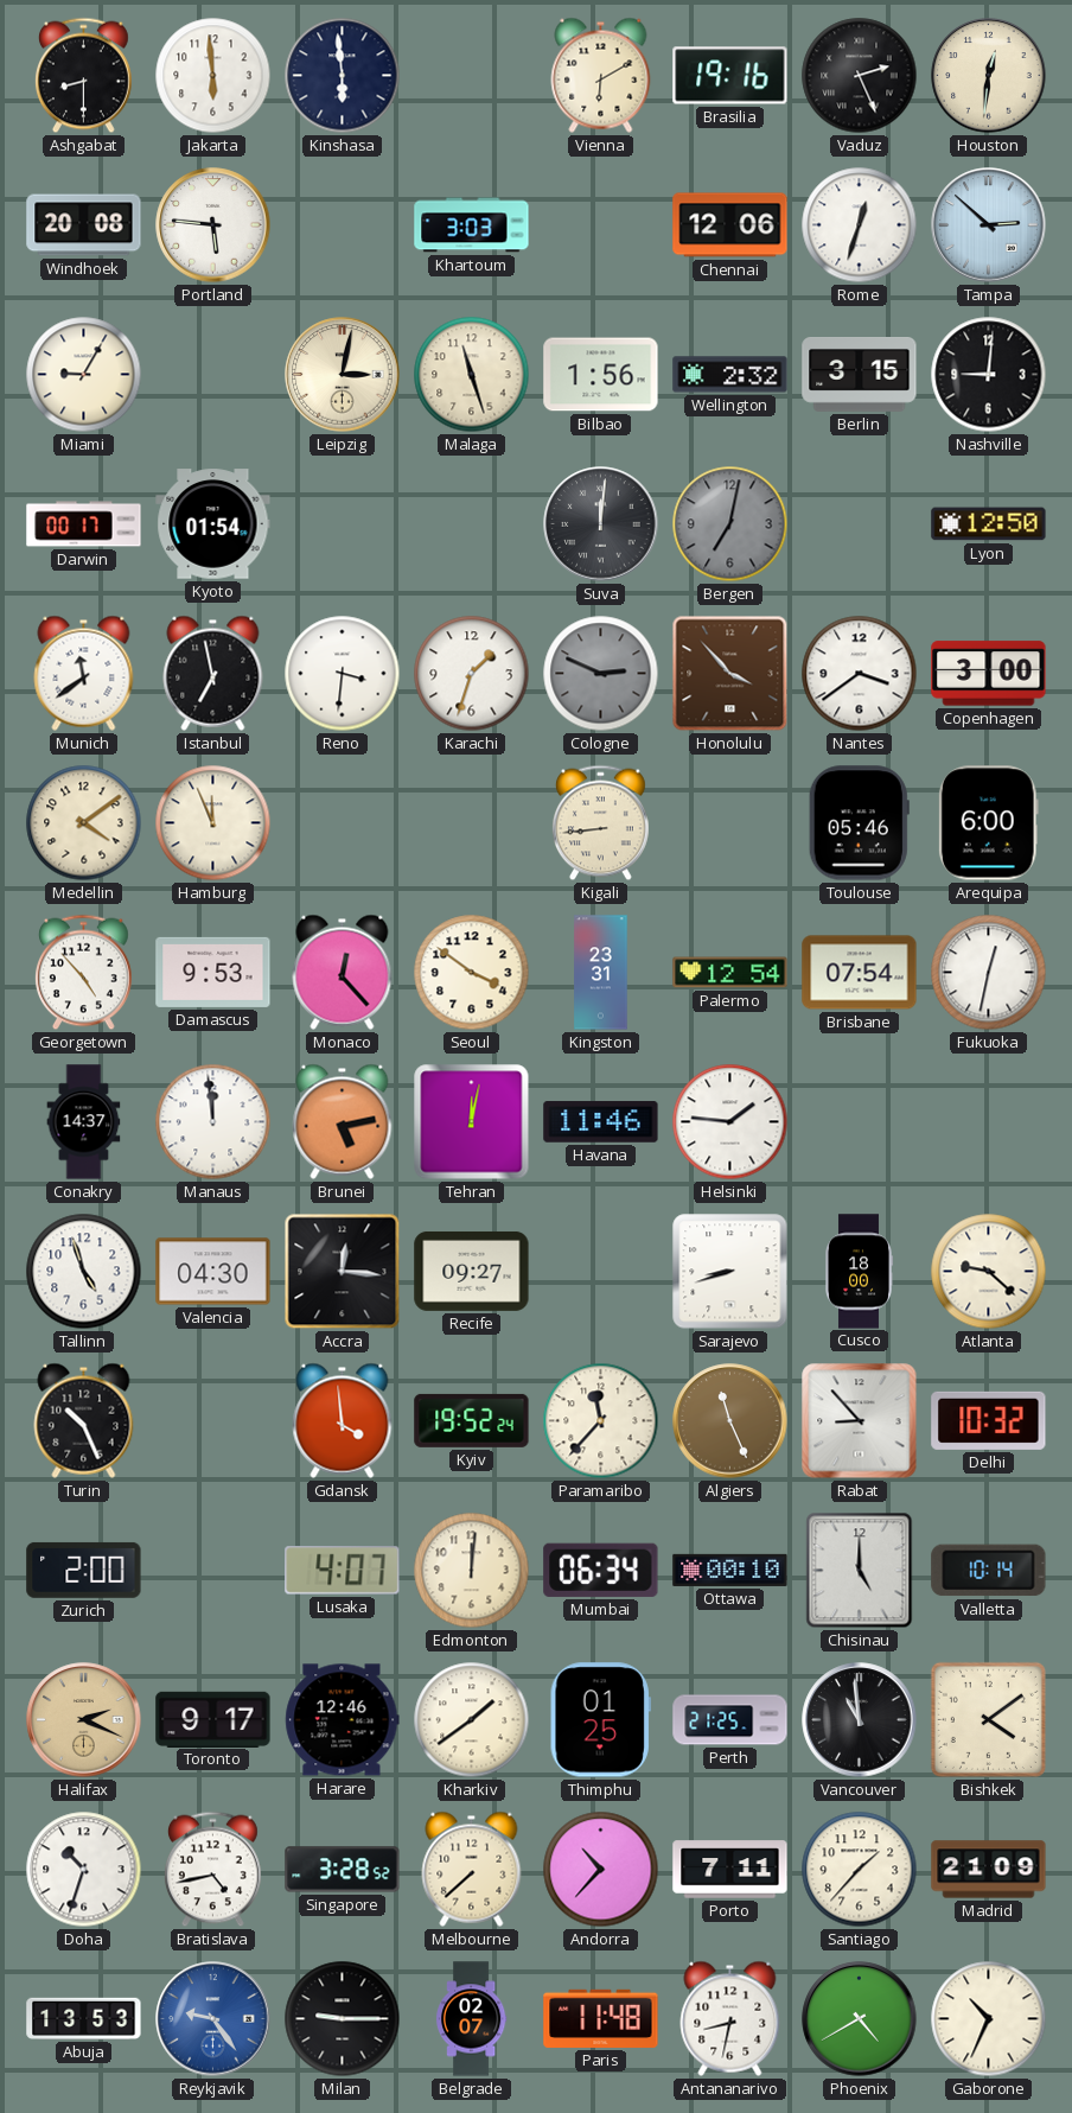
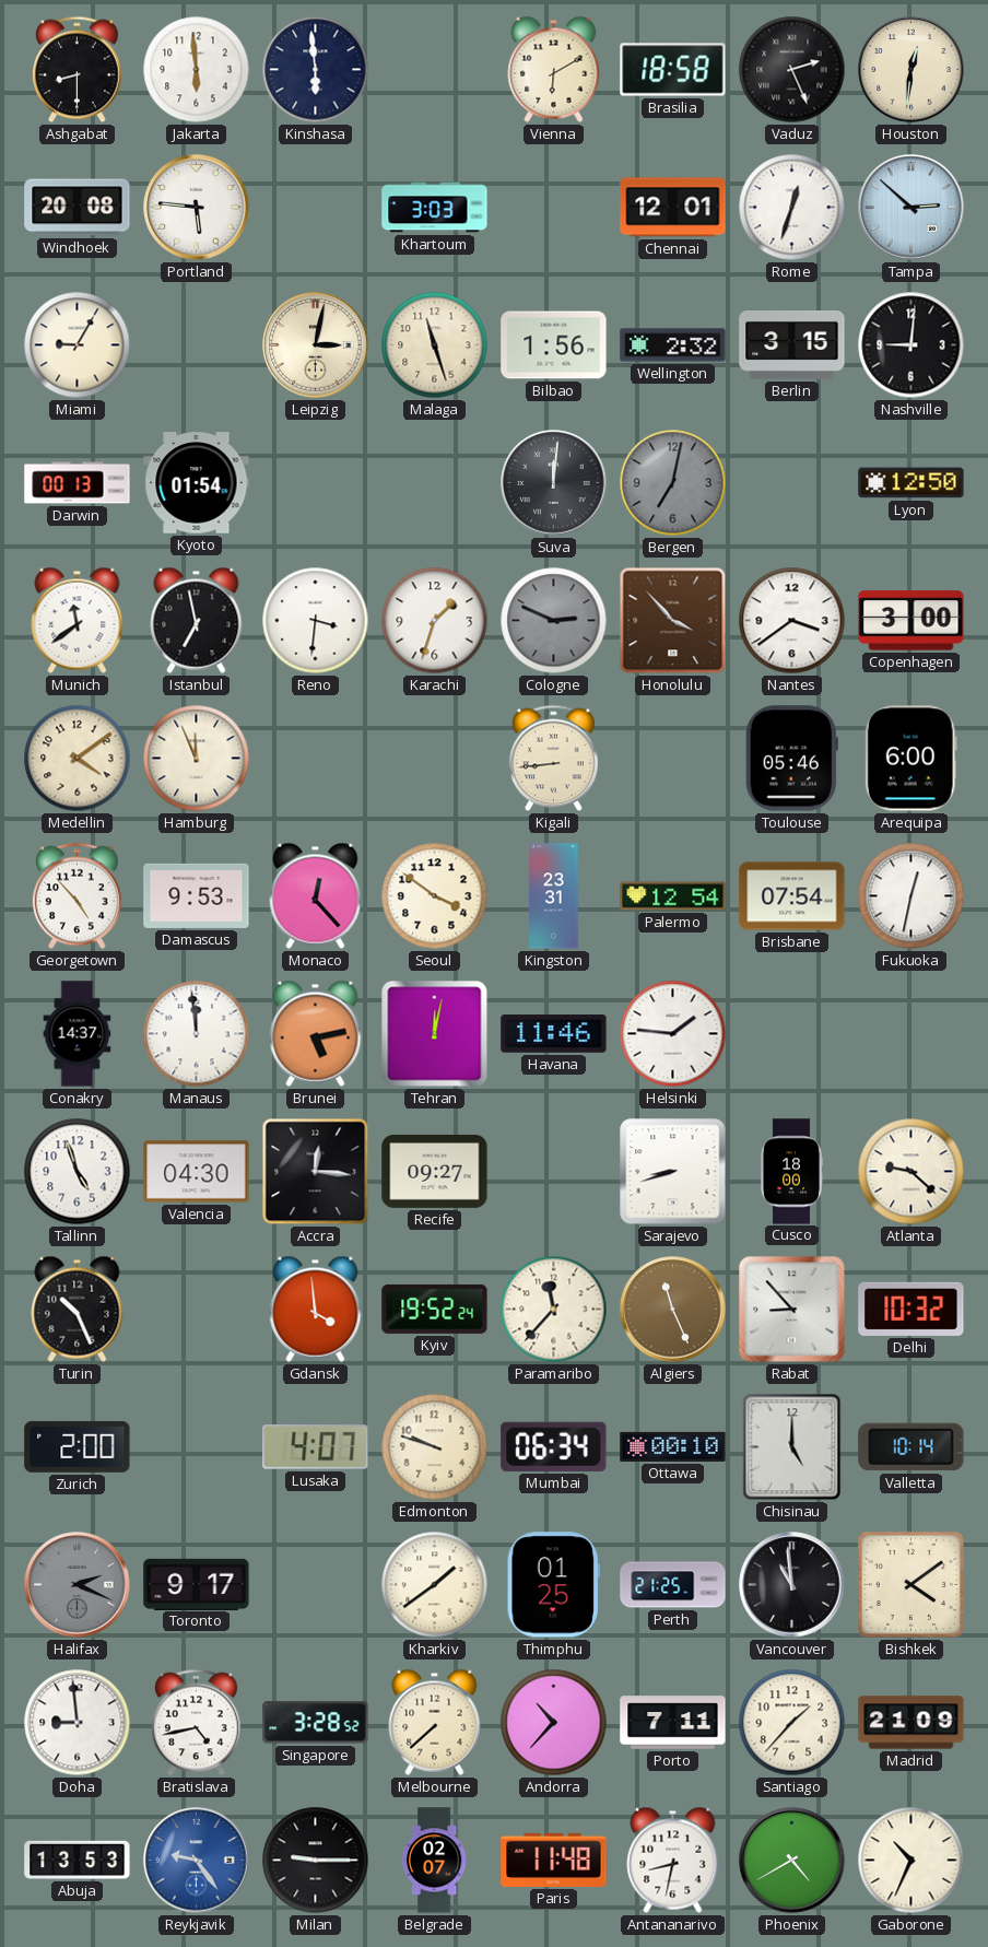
Brasilia: 19:16 -> 18:58
Chennai: 12:06 -> 12:01
Darwin: 00:17 -> 00:13
Edmonton: 12:01 -> 9:48
Halifax dial: champagne -> grey
Harare: 12:46 -> none
Doha: 10:33 -> 8:59
